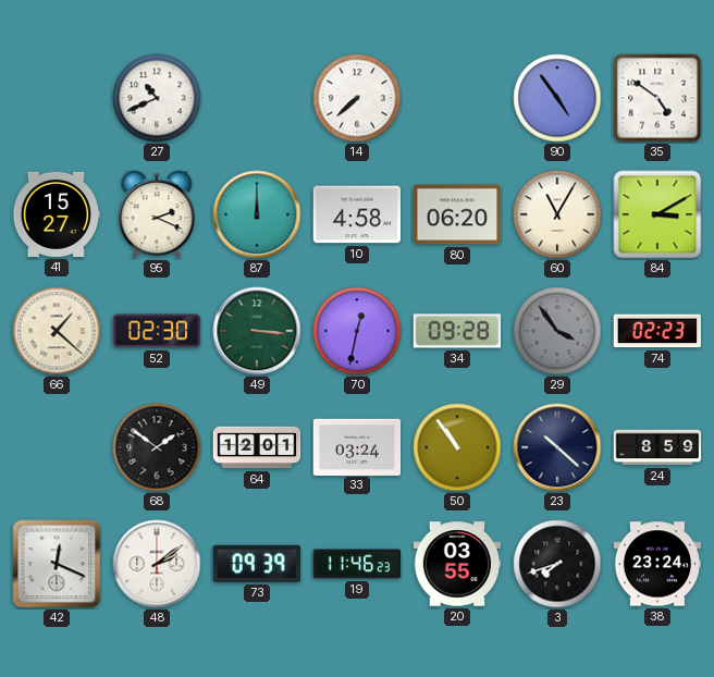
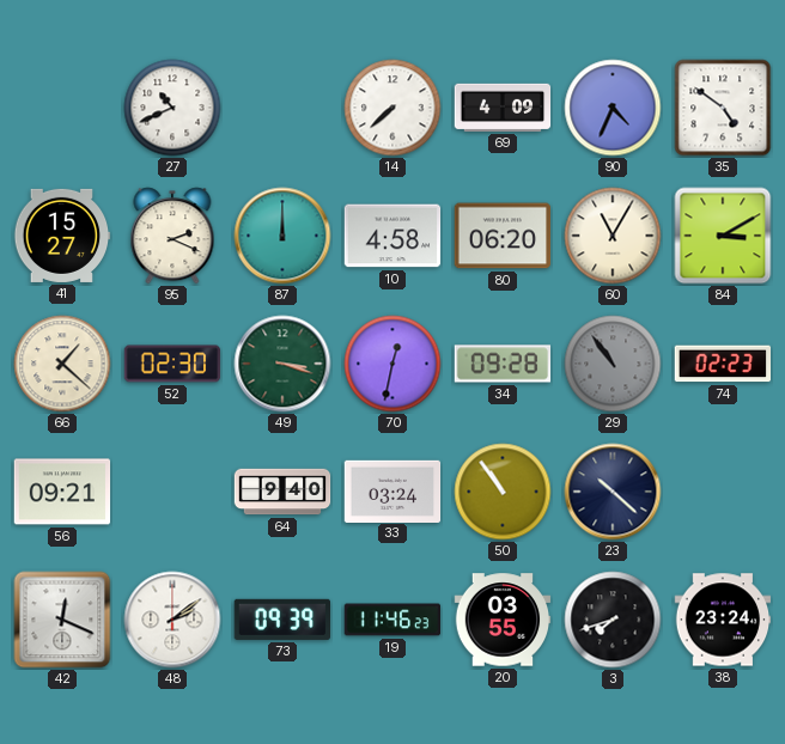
69: none -> 4:09
90: 4:54 -> 4:34
49: 3:16 -> 3:18
29: 3:54 -> 10:54
56: none -> 09:21
68: 1:51 -> none
64: 12:01 -> 9:40
24: 8:59 -> none
